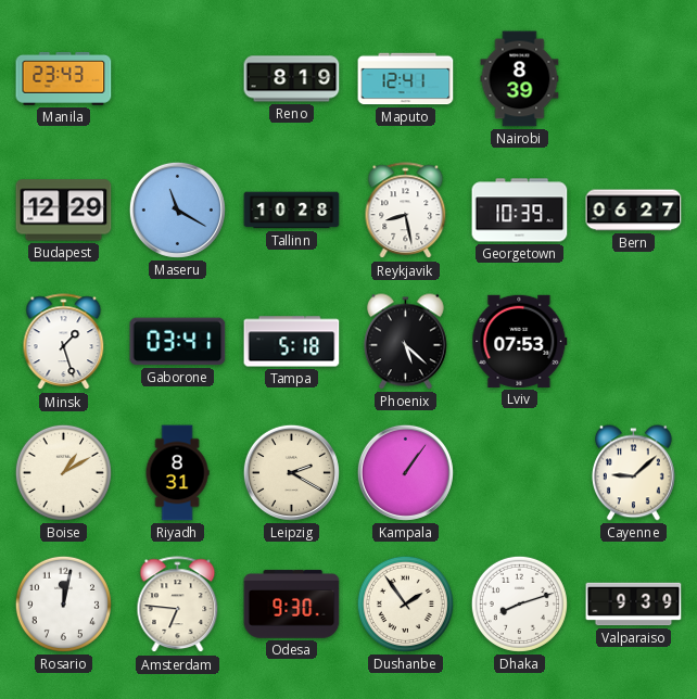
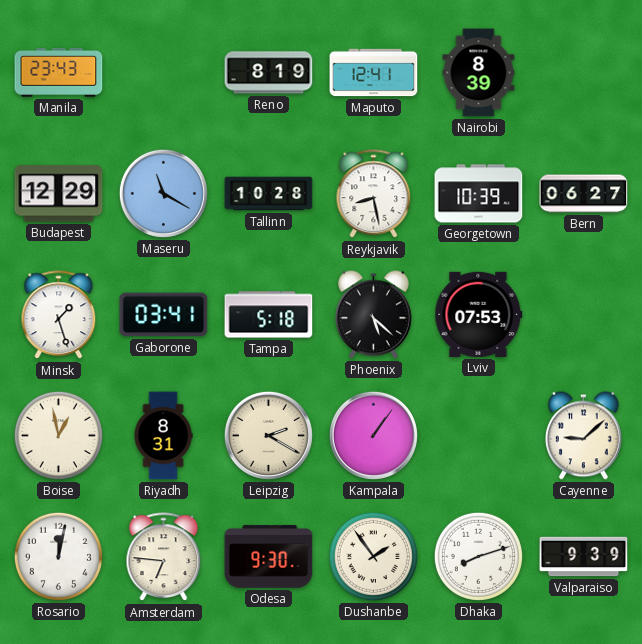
Boise: 1:10 -> 12:58
